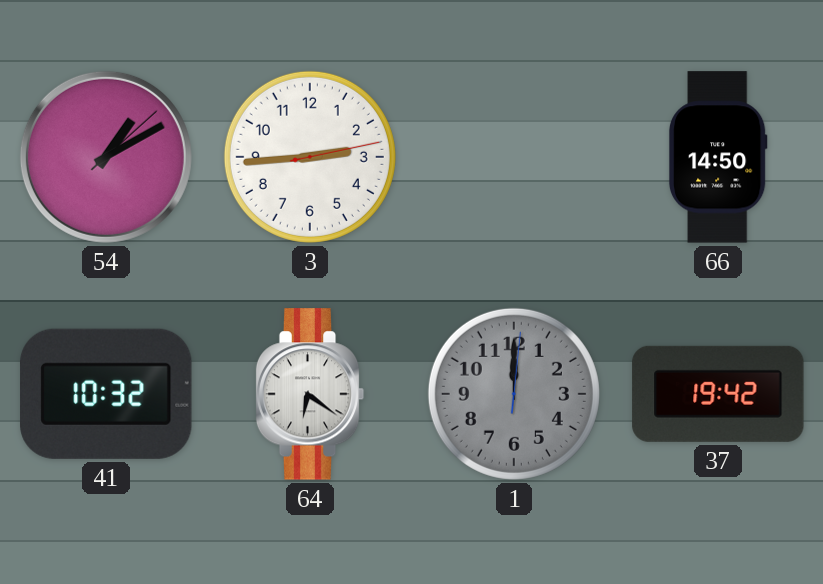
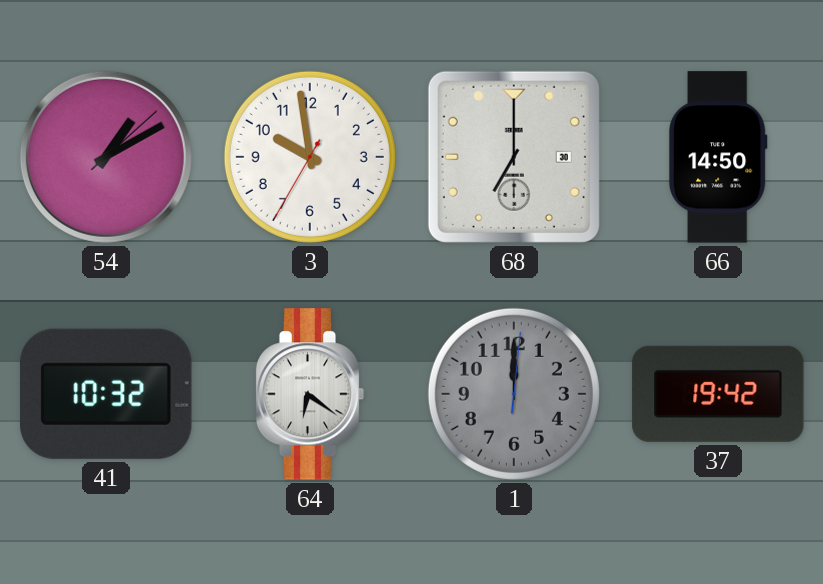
3: 2:44 -> 9:58
68: none -> 7:00
